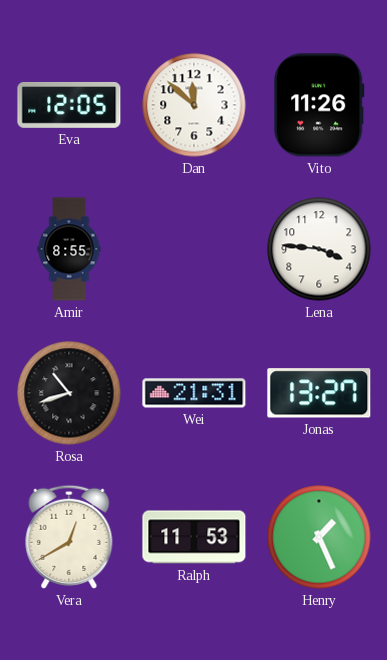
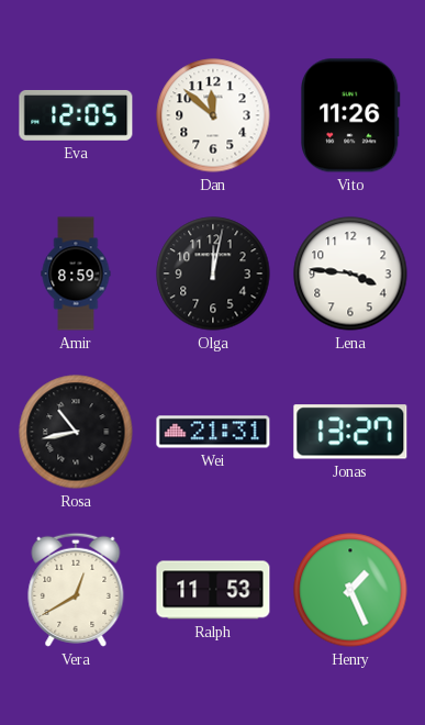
Amir: 8:55 -> 8:59
Olga: none -> 12:02
Rosa: 10:42 -> 10:43
